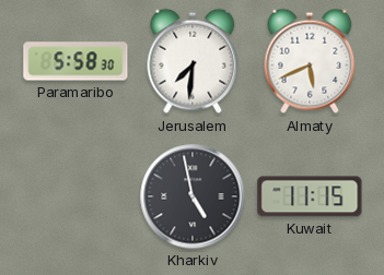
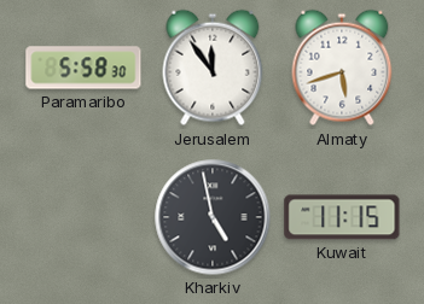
Jerusalem: 7:31 -> 11:54
Almaty: 5:41 -> 5:42
